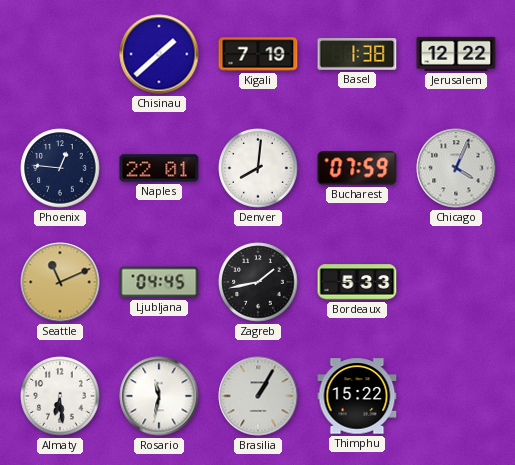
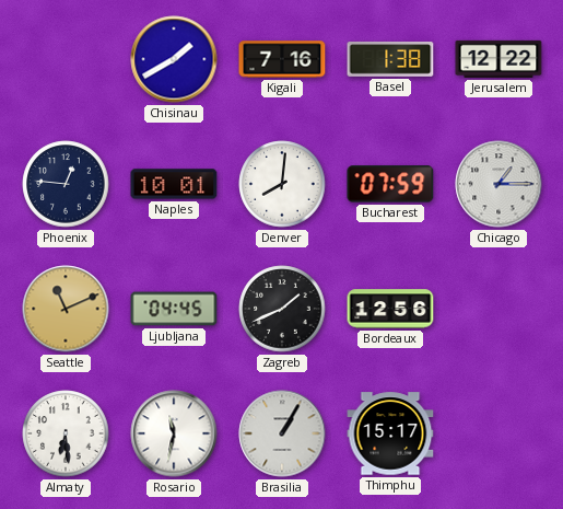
Chisinau: 1:38 -> 1:40
Kigali: 7:19 -> 7:16
Naples: 22:01 -> 10:01
Chicago: 4:04 -> 1:15
Zagreb: 1:43 -> 1:41
Bordeaux: 5:33 -> 12:56
Thimphu: 15:22 -> 15:17
